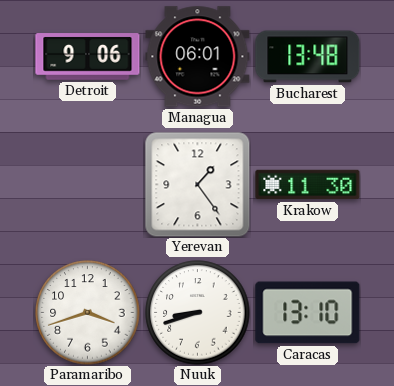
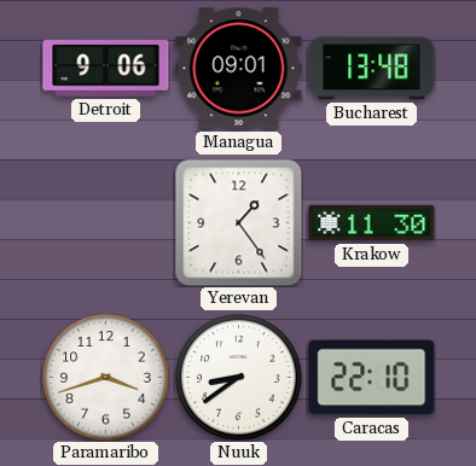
Managua: 06:01 -> 09:01
Nuuk: 8:42 -> 8:39
Caracas: 13:10 -> 22:10
